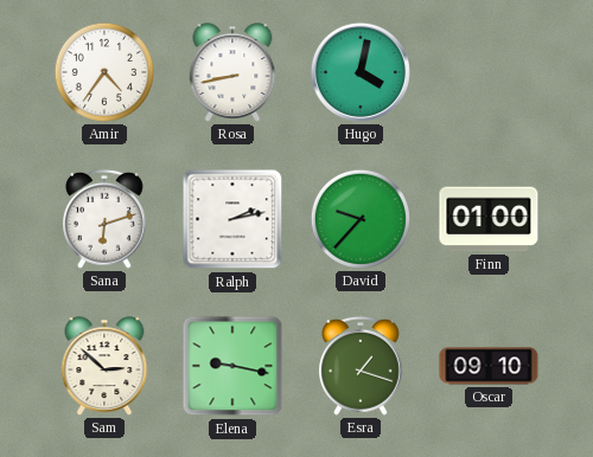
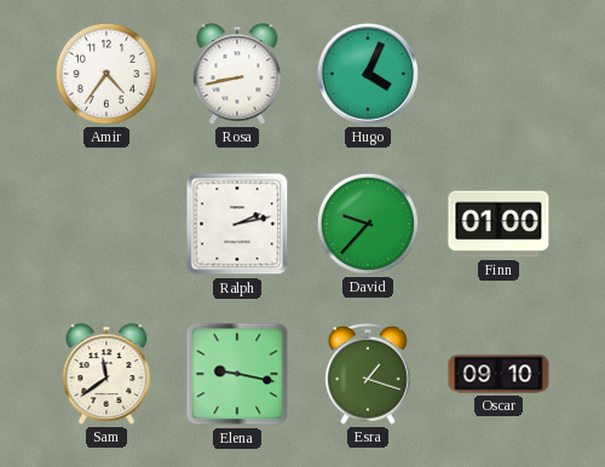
Hugo: 4:02 -> 4:04
Sana: 6:12 -> none
Sam: 2:52 -> 11:39
